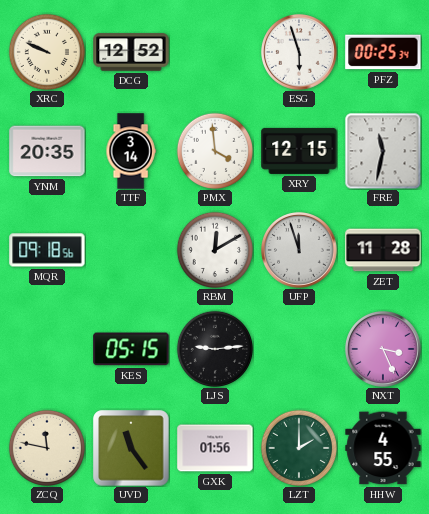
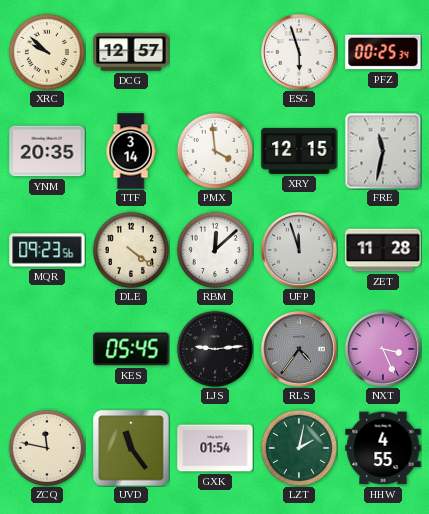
XRC: 9:49 -> 9:52
DCG: 12:52 -> 12:57
MQR: 09:18 -> 09:23
DLE: none -> 4:21
RBM: 12:10 -> 12:08
KES: 05:15 -> 05:45
RLS: none -> 4:36
GXK: 01:56 -> 01:54
LZT: 2:00 -> 2:02
